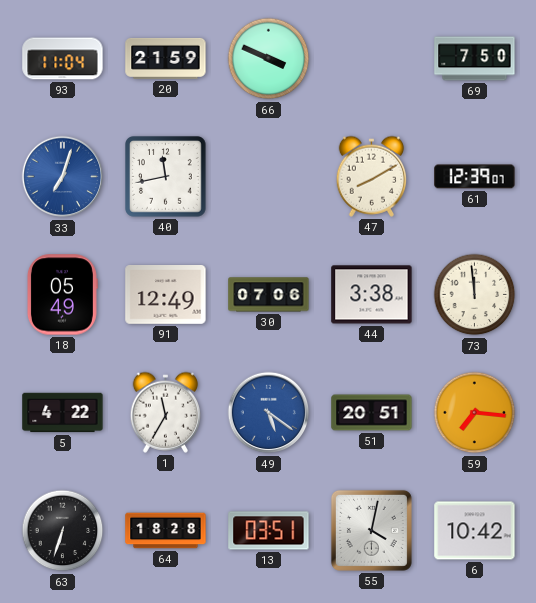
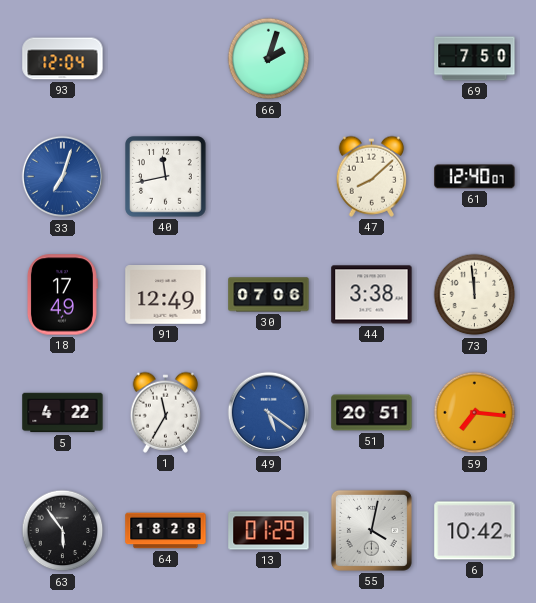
93: 11:04 -> 12:04
20: 21:59 -> none
66: 3:49 -> 2:03
47: 8:10 -> 8:08
61: 12:39 -> 12:40
18: 05:49 -> 17:49
63: 6:33 -> 5:54
13: 03:51 -> 01:29
